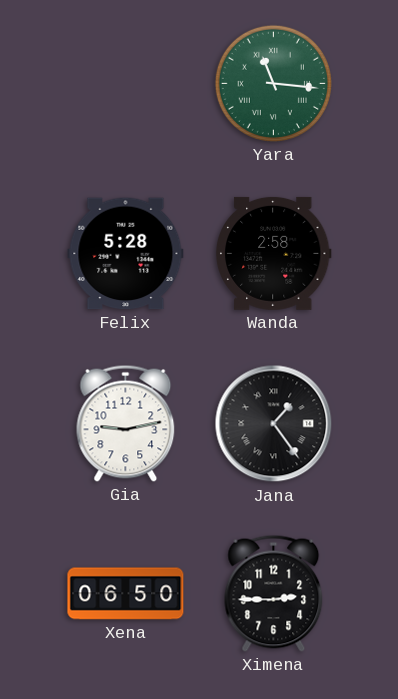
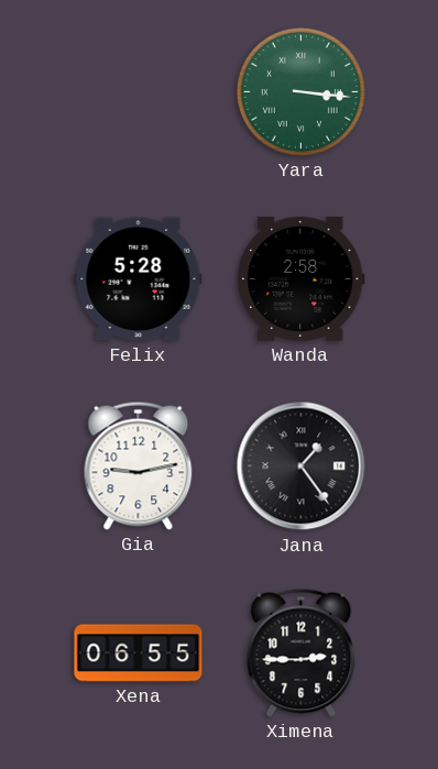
Yara: 11:16 -> 3:16
Xena: 06:50 -> 06:55
